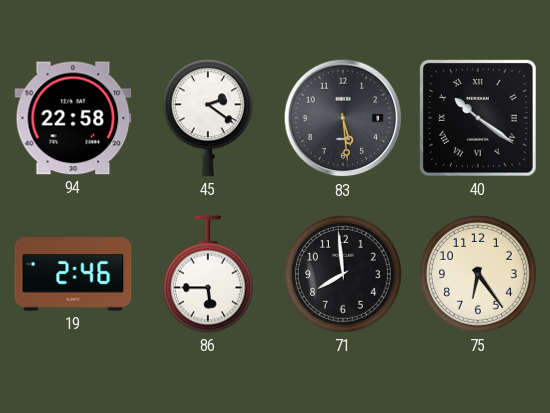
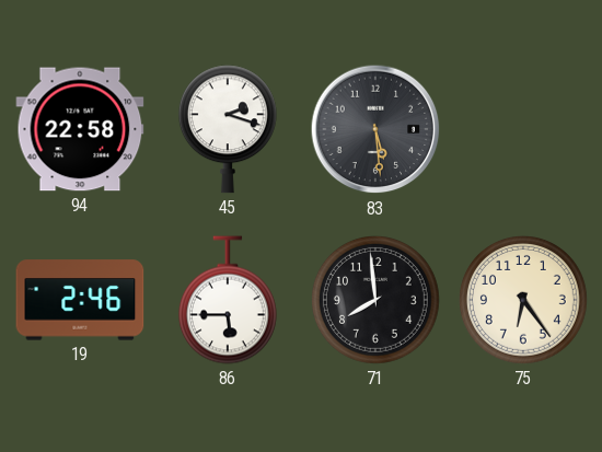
45: 2:21 -> 2:18
40: 10:21 -> none
